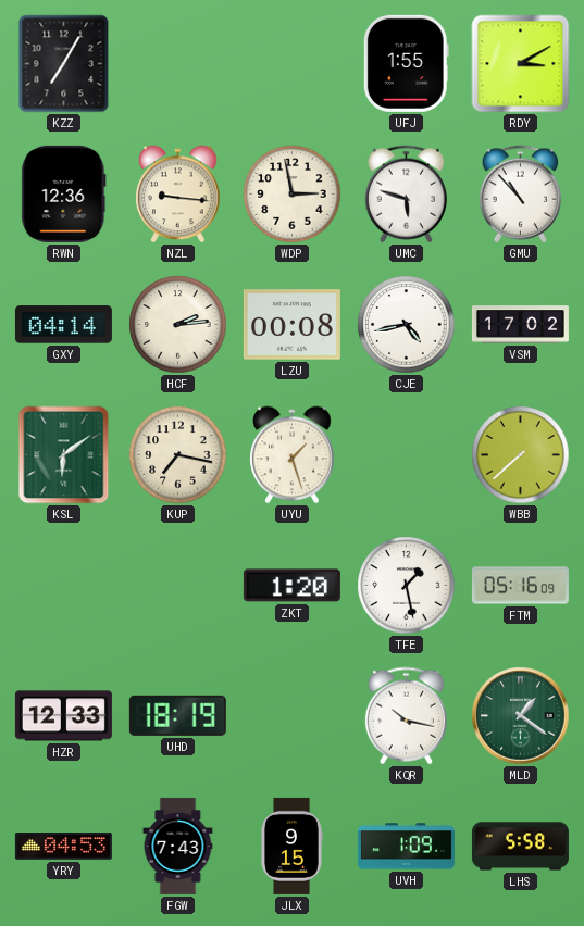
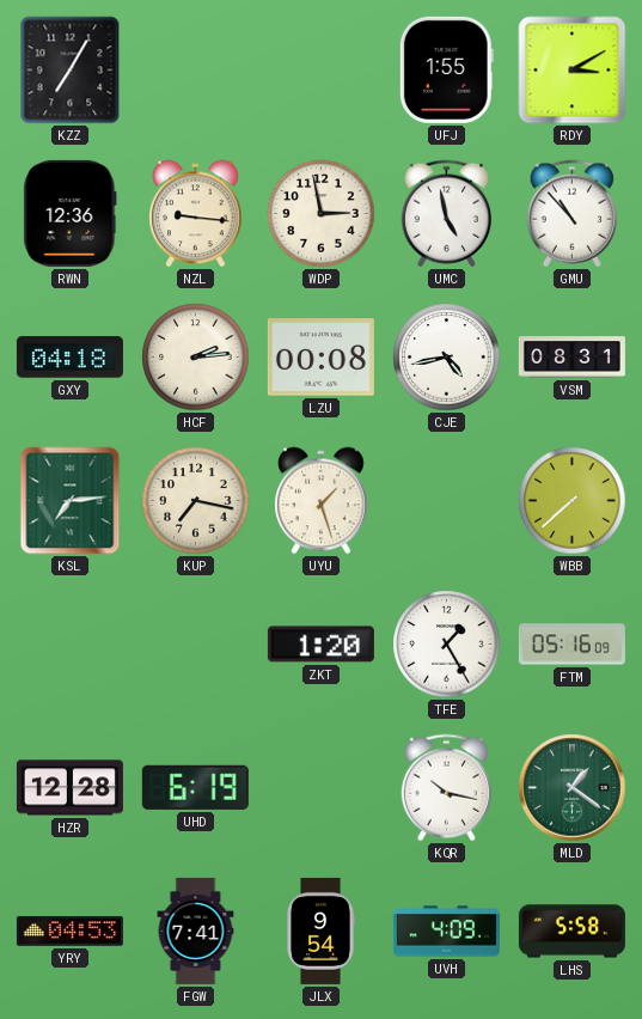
UMC: 5:48 -> 4:58
GXY: 04:14 -> 04:18
VSM: 17:02 -> 08:31
KSL: 6:09 -> 7:14
TFE: 1:28 -> 1:25
HZR: 12:33 -> 12:28
UHD: 18:19 -> 6:19
FGW: 7:43 -> 7:41
JLX: 9:15 -> 9:54
UVH: 1:09 -> 4:09
